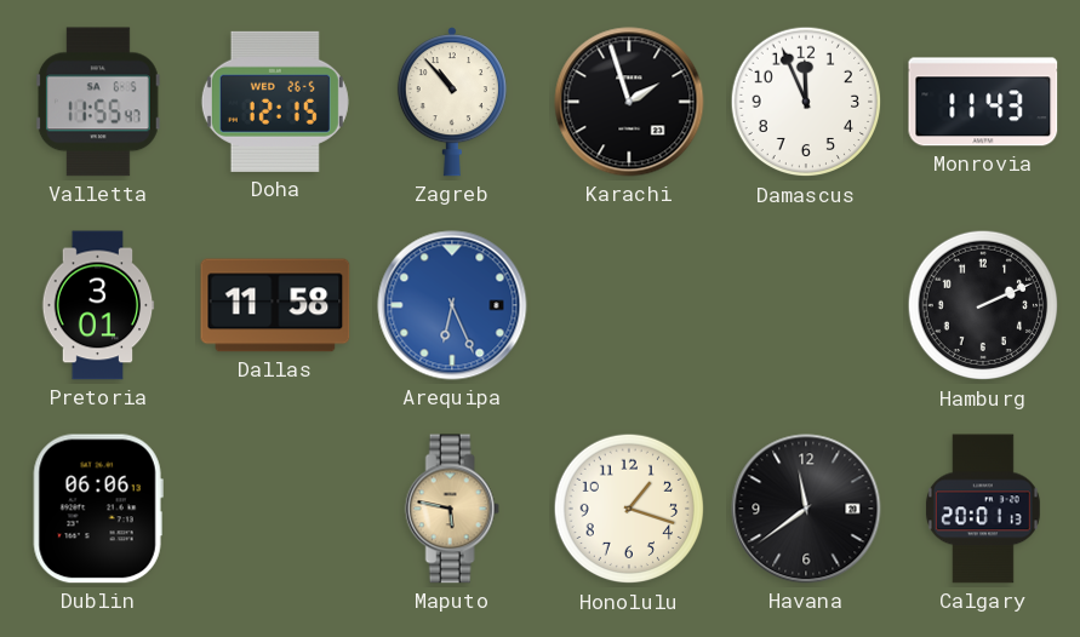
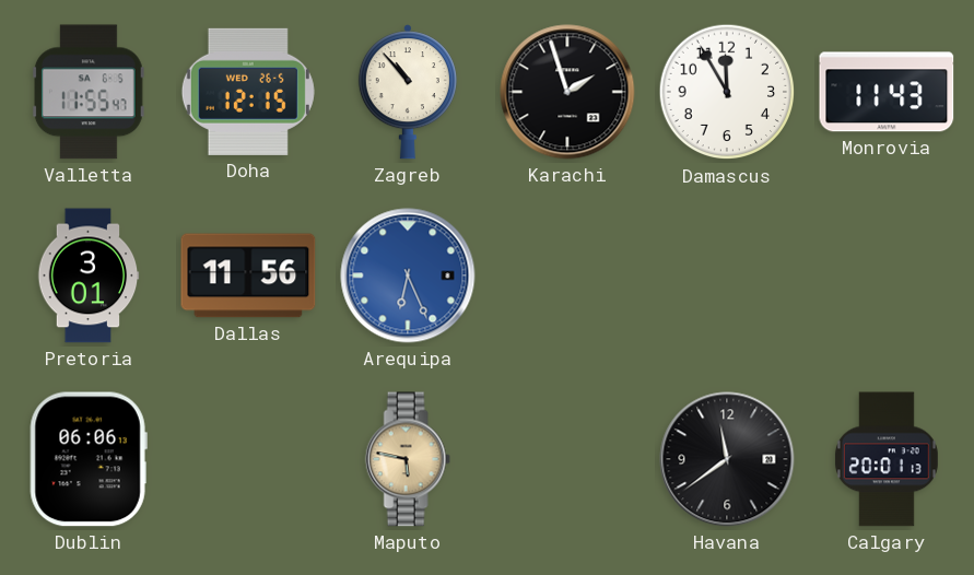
Damascus: 11:56 -> 11:55
Dallas: 11:58 -> 11:56
Hamburg: 2:11 -> none
Honolulu: 1:18 -> none
